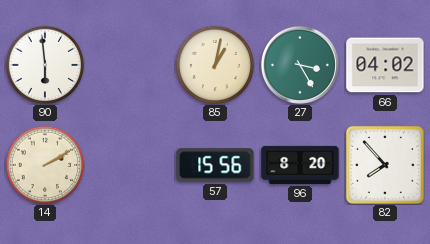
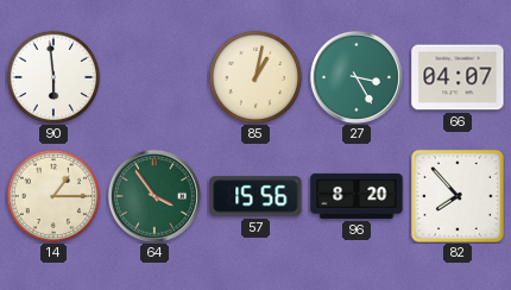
66: 04:02 -> 04:07
14: 2:10 -> 1:15
64: none -> 3:54
